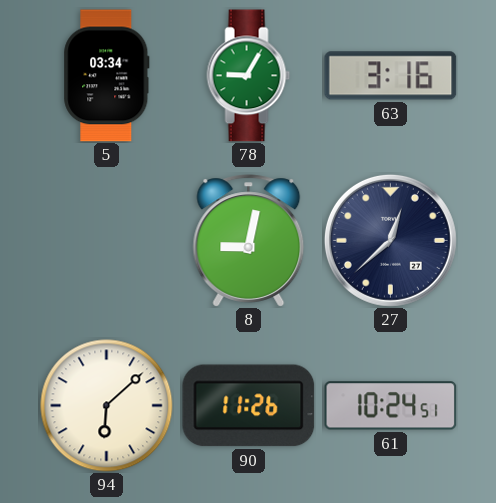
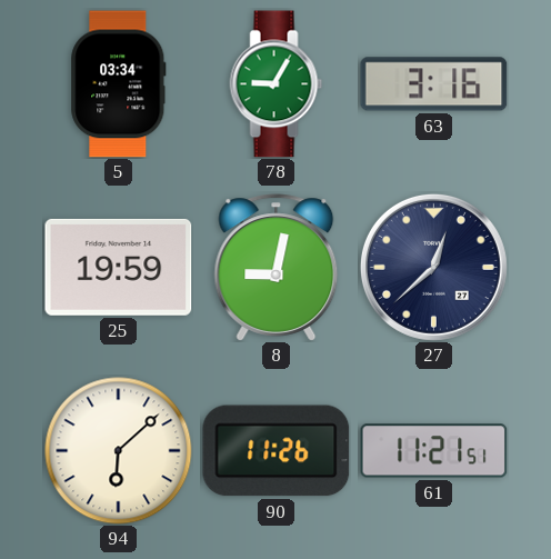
25: none -> 19:59
61: 10:24 -> 11:21
